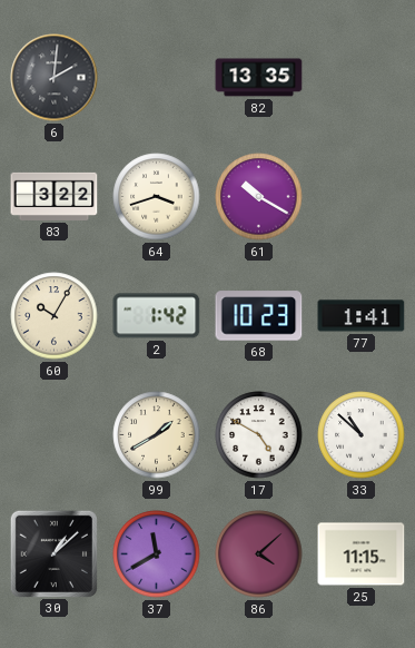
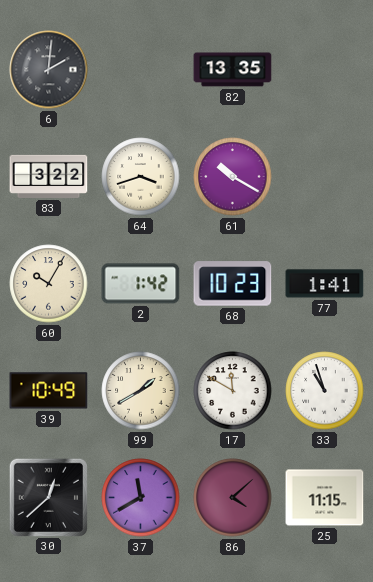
39: none -> 10:49
17: 4:50 -> 11:50
33: 10:52 -> 10:57
30: 1:08 -> 12:38
